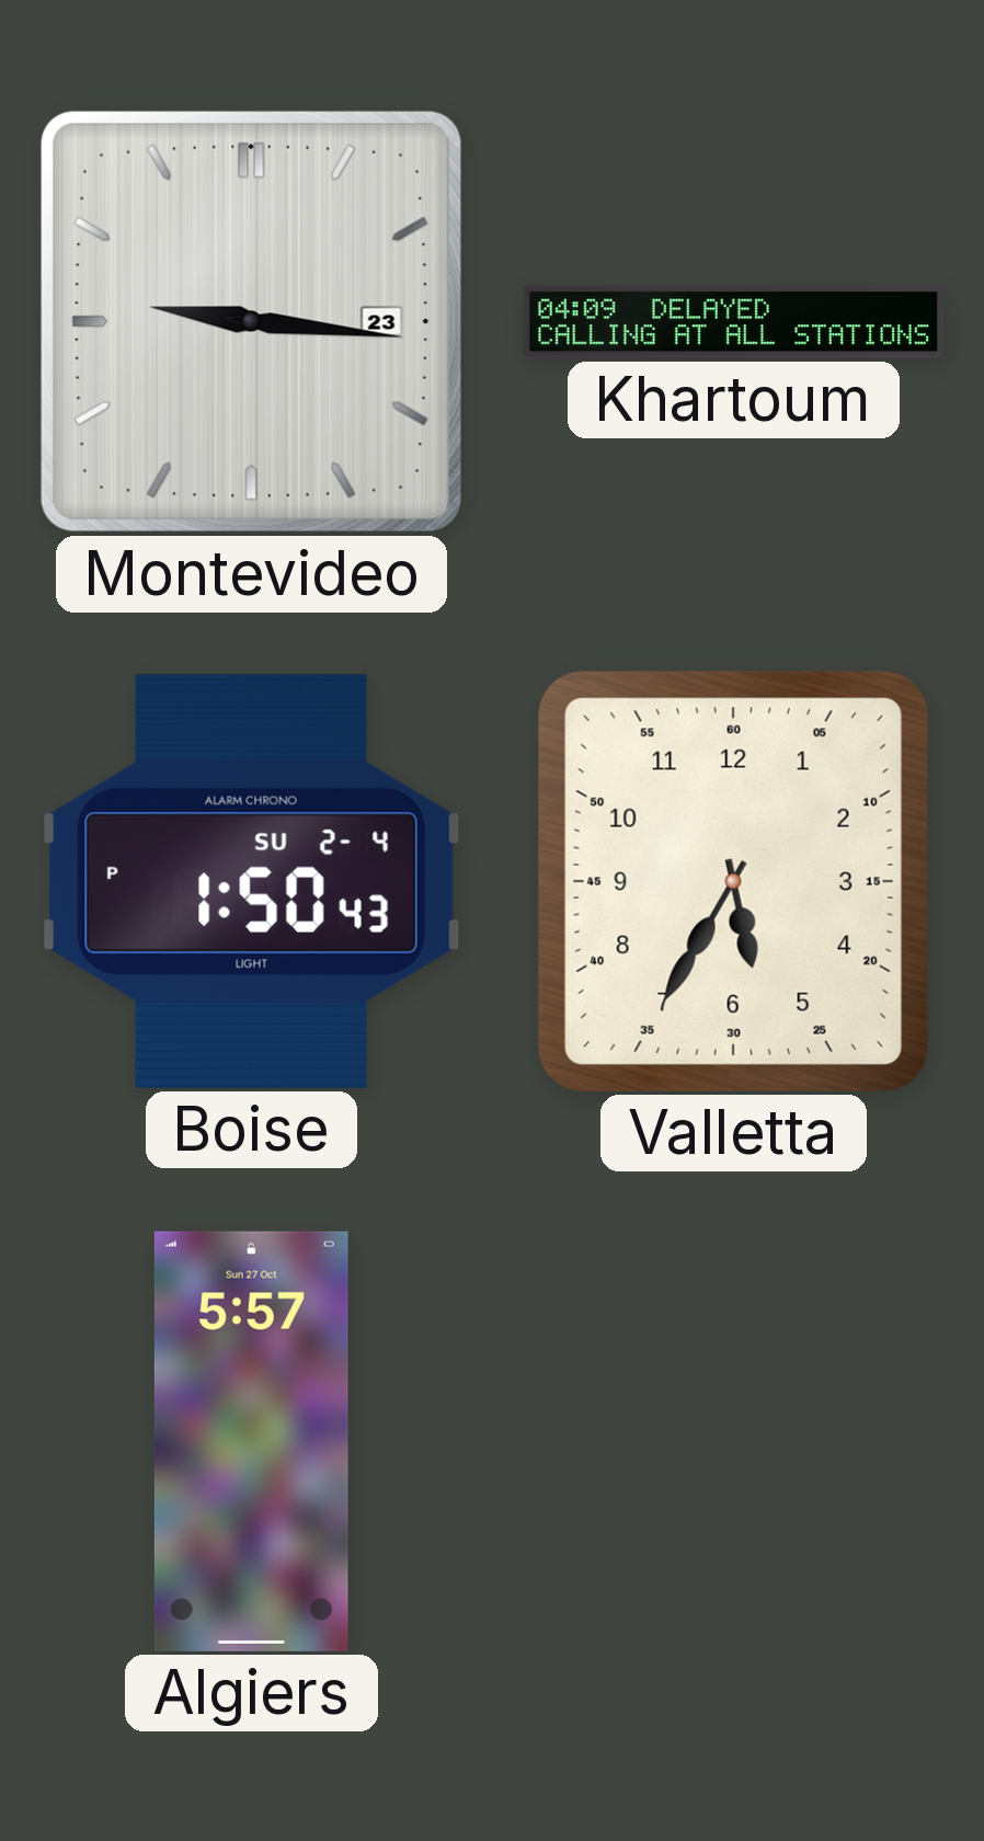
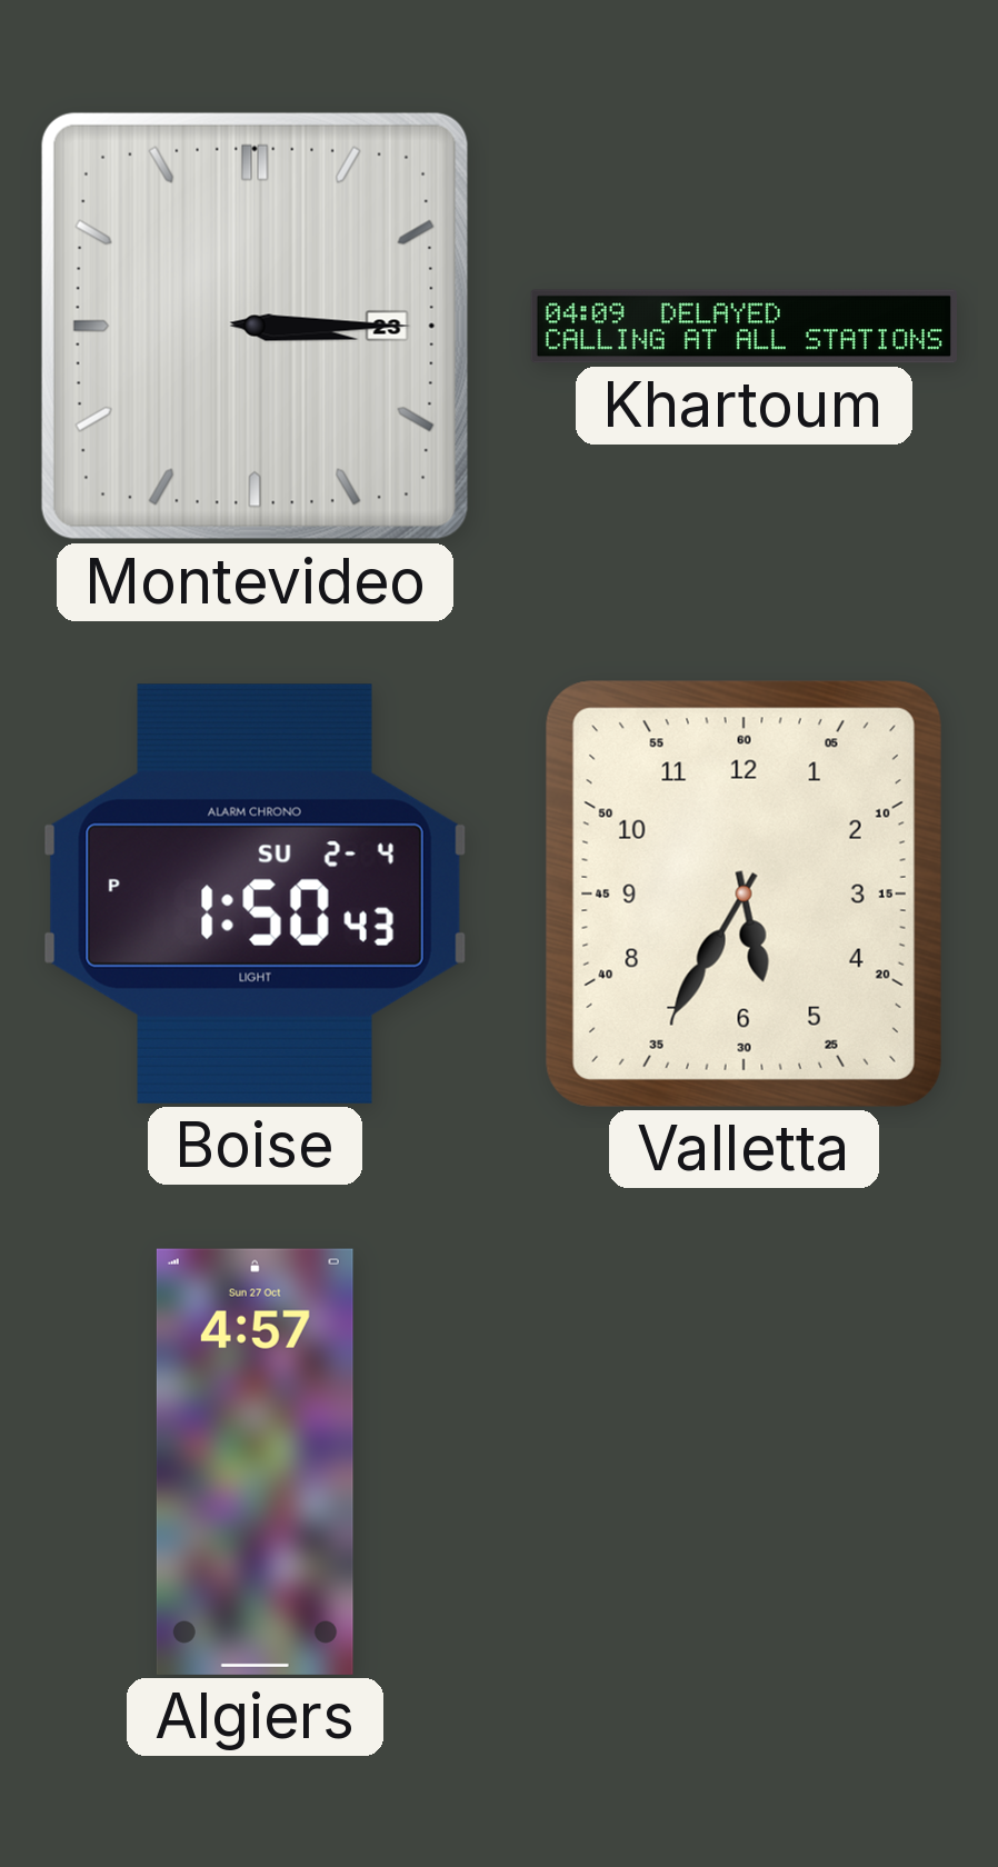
Montevideo: 9:16 -> 3:15
Algiers: 5:57 -> 4:57
